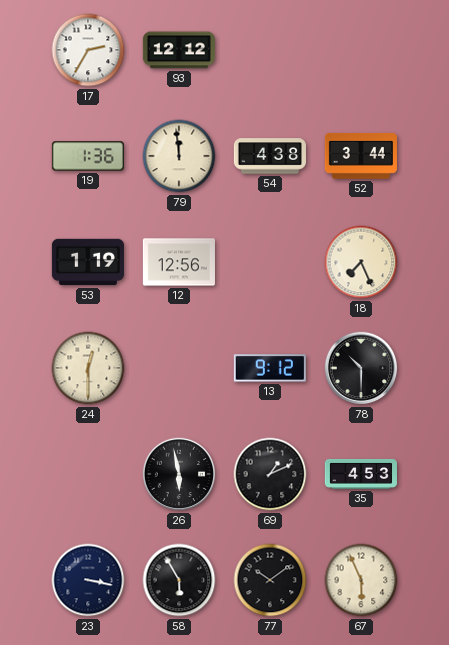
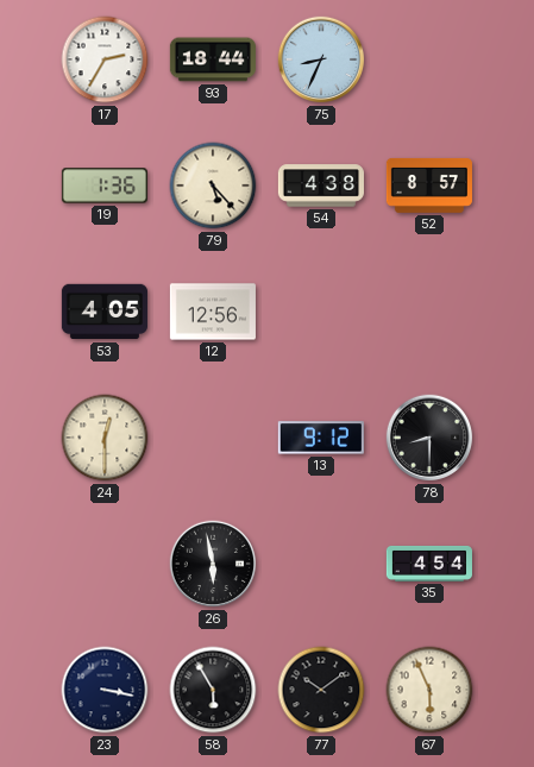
93: 12:12 -> 18:44
75: none -> 8:34
79: 11:59 -> 5:23
52: 3:44 -> 8:57
53: 1:19 -> 4:05
18: 7:26 -> none
78: 10:30 -> 8:30
69: 1:11 -> none
35: 4:53 -> 4:54
